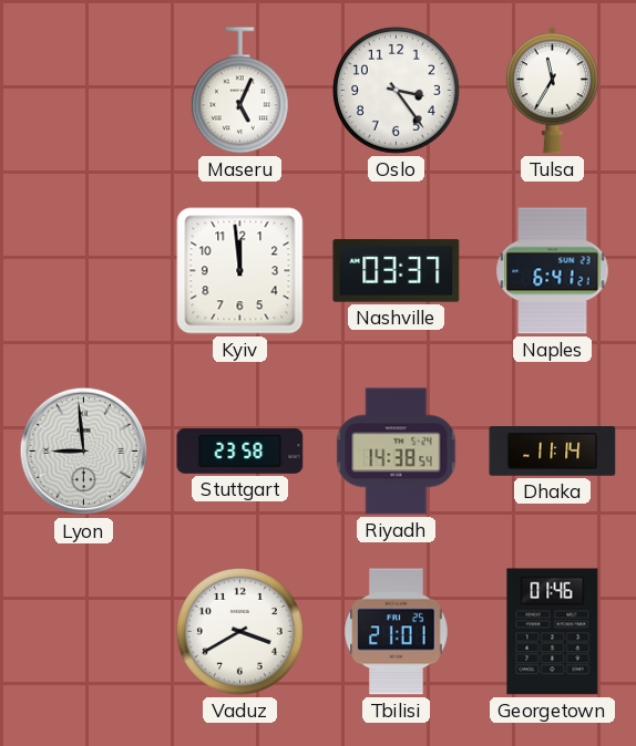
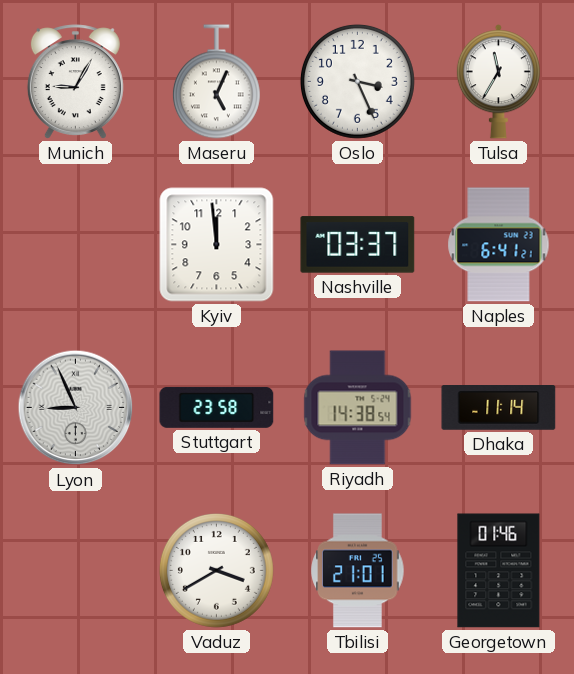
Munich: none -> 9:05
Oslo: 3:24 -> 3:26
Lyon: 8:59 -> 8:56
